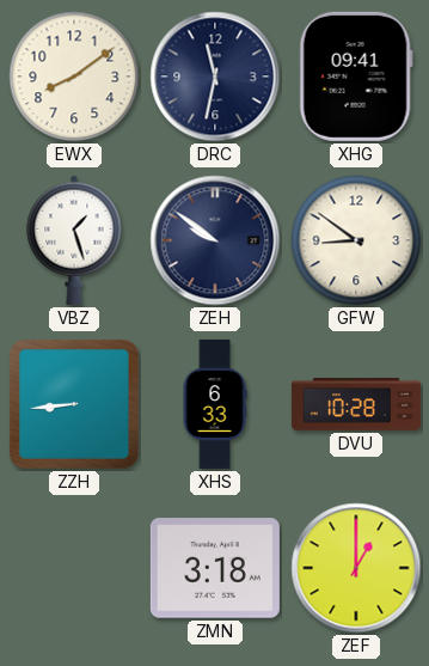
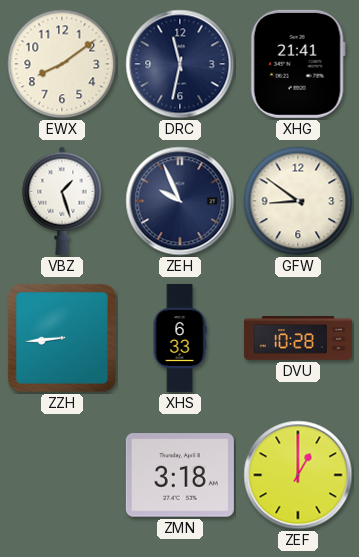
XHG: 09:41 -> 21:41
ZEH: 9:51 -> 9:56
